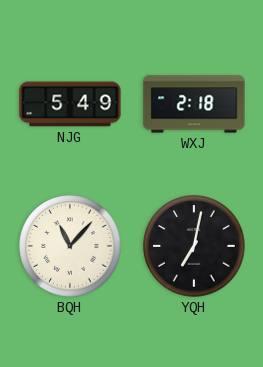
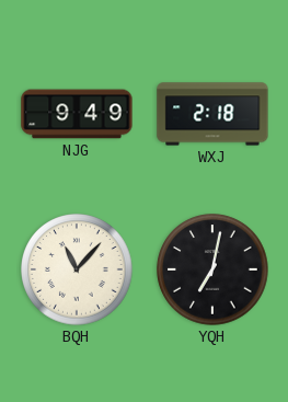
NJG: 5:49 -> 9:49
